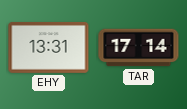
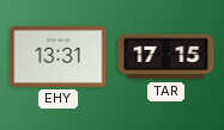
TAR: 17:14 -> 17:15
